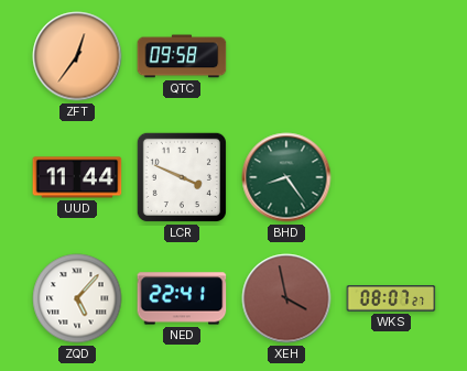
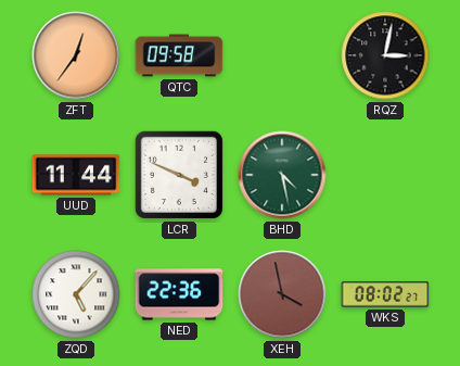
RQZ: none -> 3:02
BHD: 8:24 -> 4:28
NED: 22:41 -> 22:36
WKS: 08:07 -> 08:02
